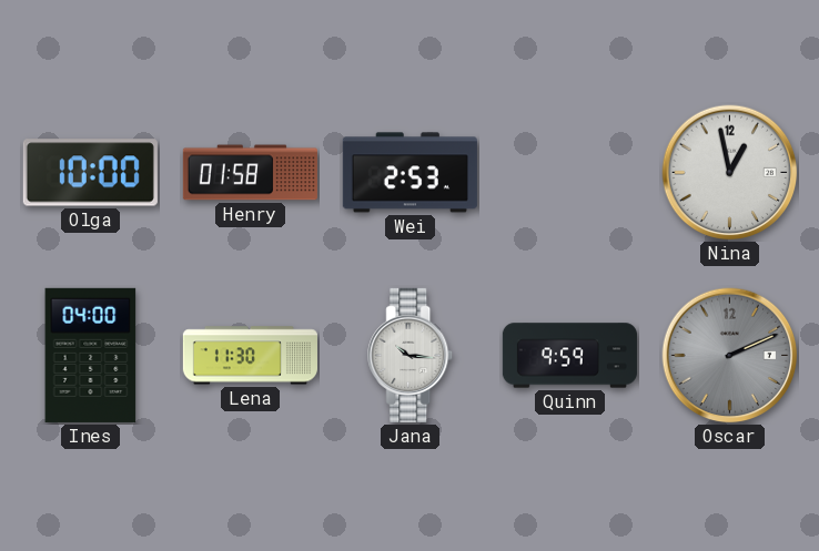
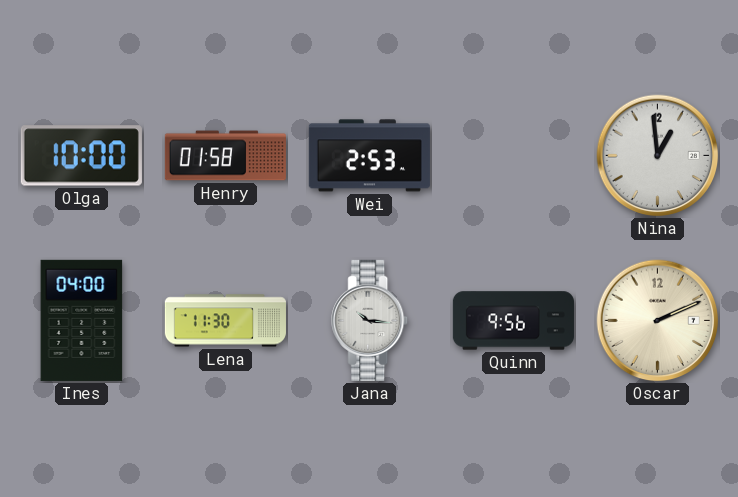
Nina: 12:58 -> 12:59
Quinn: 9:59 -> 9:56
Oscar dial: grey -> cream
